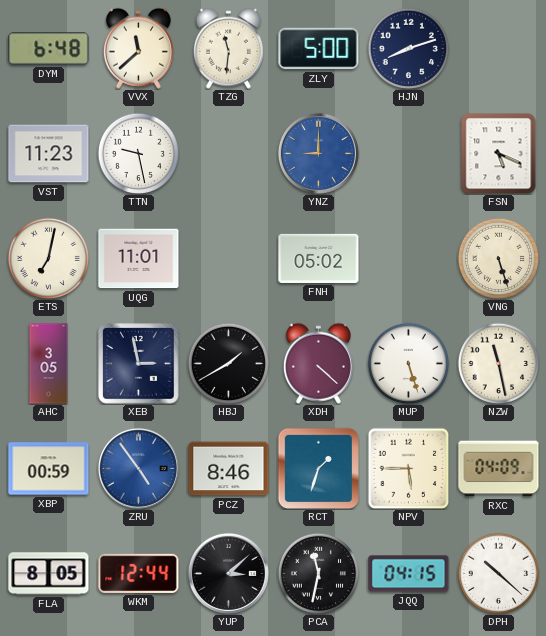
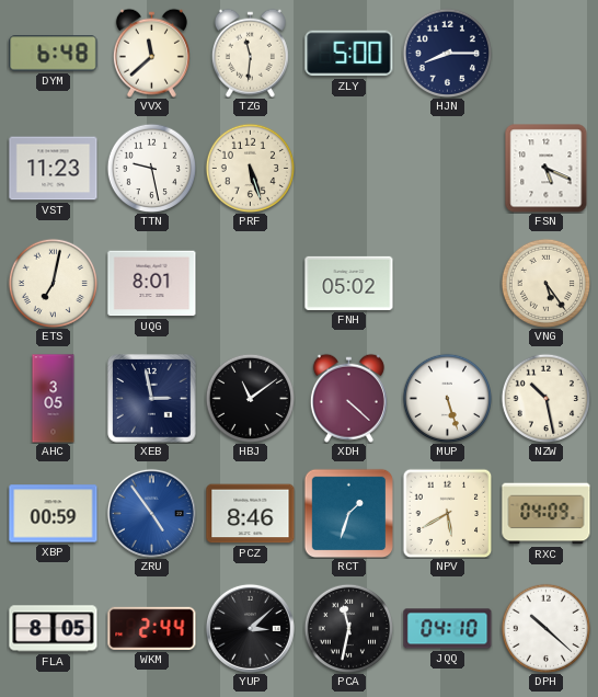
HJN: 8:12 -> 8:15
PRF: none -> 5:27
YNZ: 9:00 -> none
UQG: 11:01 -> 8:01
VNG: 5:27 -> 5:24
HBJ: 1:40 -> 11:09
NZW: 11:28 -> 10:28
NPV: 5:45 -> 5:40
WKM: 12:44 -> 2:44
JQQ: 04:15 -> 04:10
